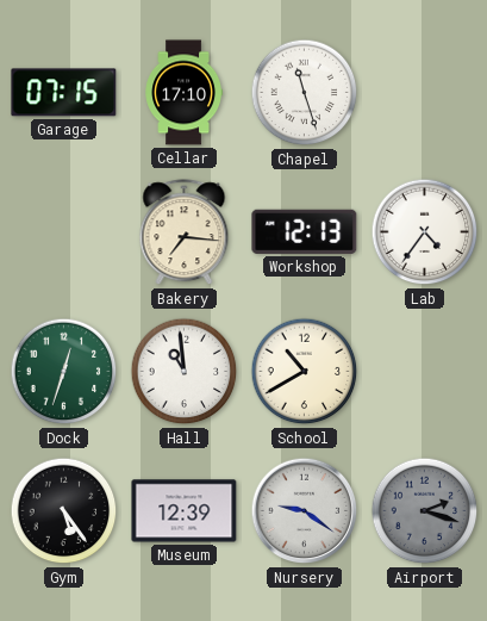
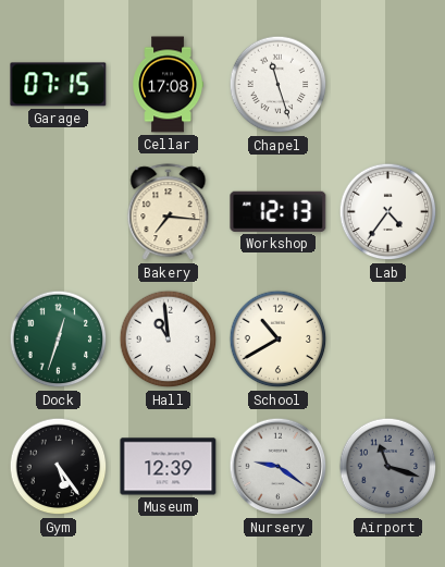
Cellar: 17:10 -> 17:08
Airport: 2:18 -> 11:18
